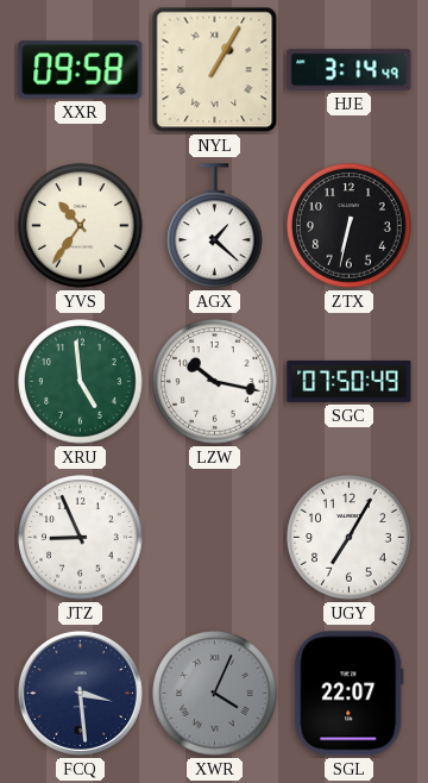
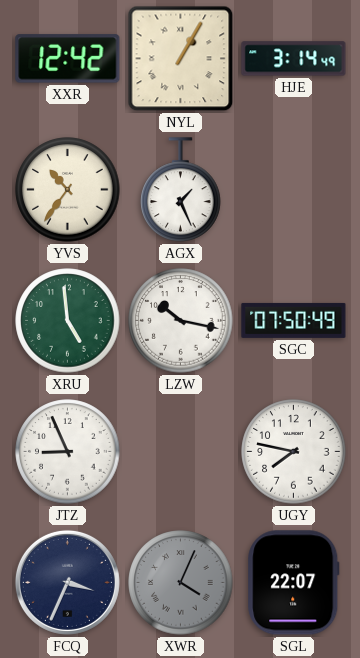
XXR: 09:58 -> 12:42
AGX: 1:22 -> 1:26
ZTX: 6:32 -> none
UGY: 7:05 -> 7:47
FCQ: 3:29 -> 3:34
